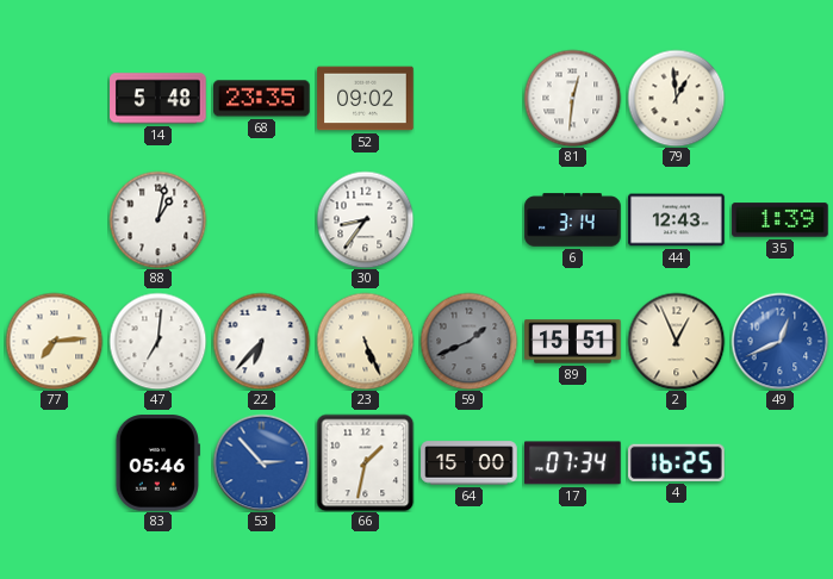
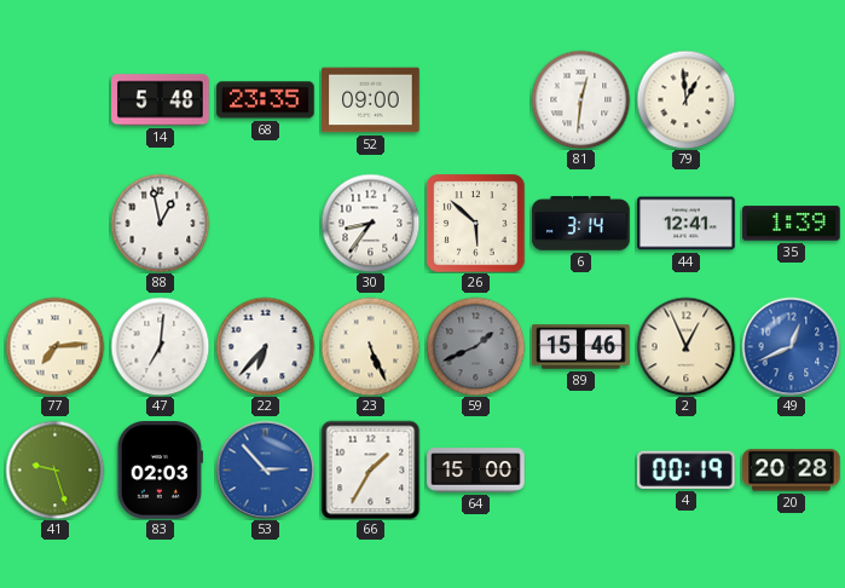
52: 09:02 -> 09:00
88: 1:02 -> 12:58
26: none -> 5:52
44: 12:43 -> 12:41
89: 15:51 -> 15:46
41: none -> 9:27
83: 05:46 -> 02:03
66: 1:32 -> 1:35
17: 07:34 -> none
4: 16:25 -> 00:19
20: none -> 20:28
